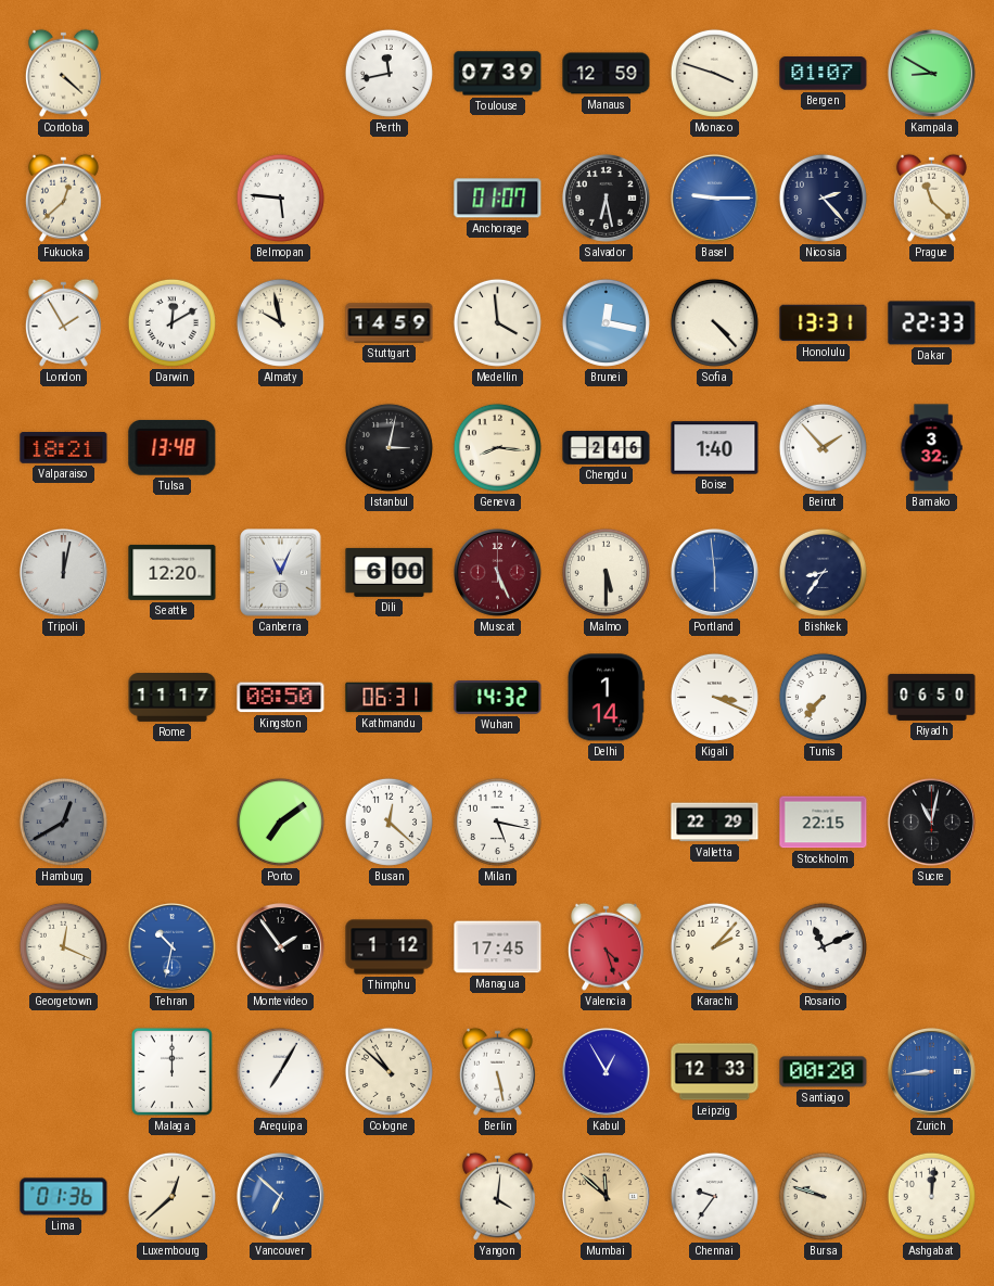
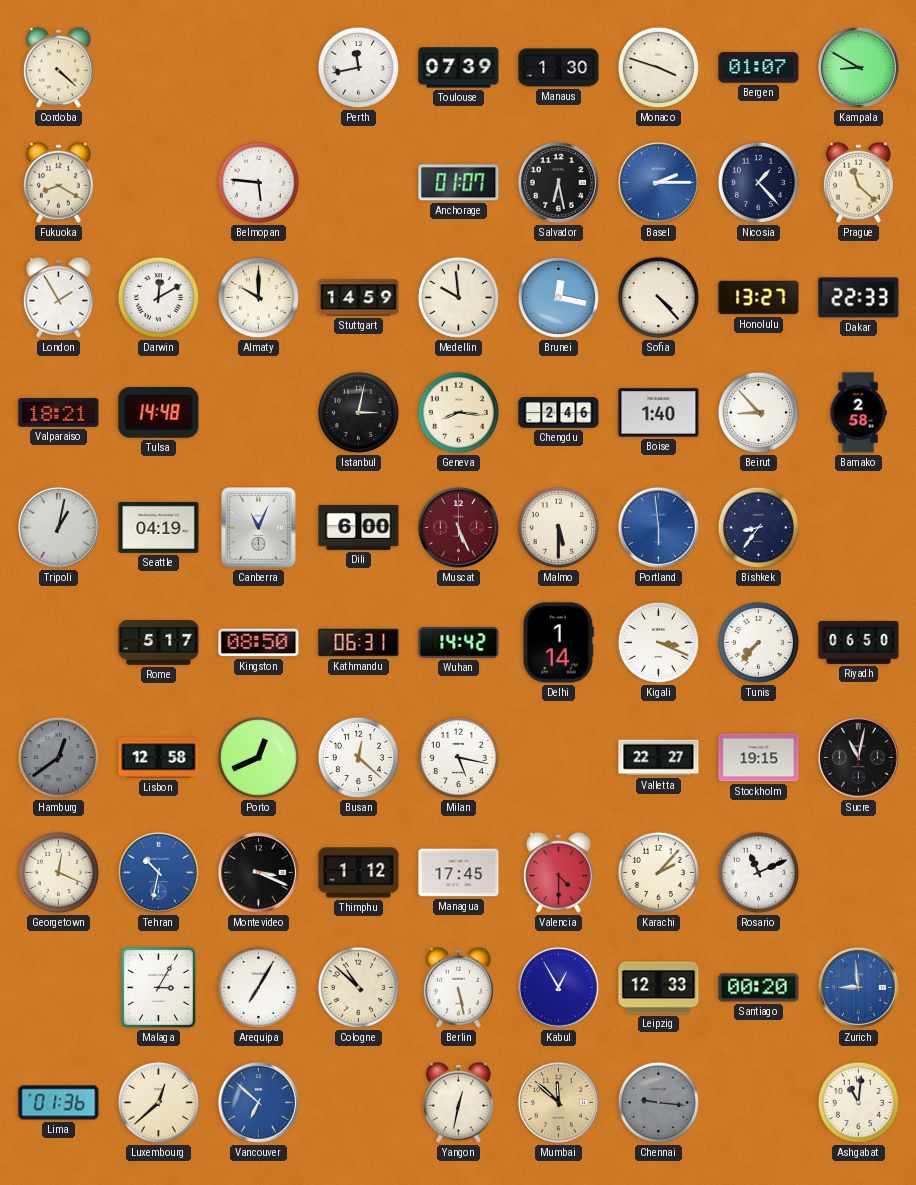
Manaus: 12:59 -> 1:30
Fukuoka: 12:38 -> 8:20
Basel: 9:15 -> 2:15
Nicosia: 2:23 -> 1:23
Almaty: 9:58 -> 10:00
Medellin: 3:59 -> 9:59
Honolulu: 13:31 -> 13:27
Tulsa: 13:48 -> 14:48
Beirut: 1:53 -> 8:53
Bamako: 3:32 -> 2:58
Tripoli: 12:02 -> 1:02
Seattle: 12:20 -> 04:19
Rome: 11:17 -> 5:17
Wuhan: 14:32 -> 14:42
Hamburg: 12:40 -> 12:39
Lisbon: none -> 12:58
Porto: 7:09 -> 12:41
Valletta: 22:29 -> 22:27
Stockholm: 22:15 -> 19:15
Montevideo: 1:54 -> 3:19
Valencia: 4:27 -> 4:30
Malaga: 12:00 -> 3:05
Zurich: 8:44 -> 8:59
Yangon: 4:01 -> 12:32
Chennai: 9:36 -> 9:16
Chennai dial: white -> grey
Bursa: 9:48 -> none
Ashgabat: 12:01 -> 11:01
